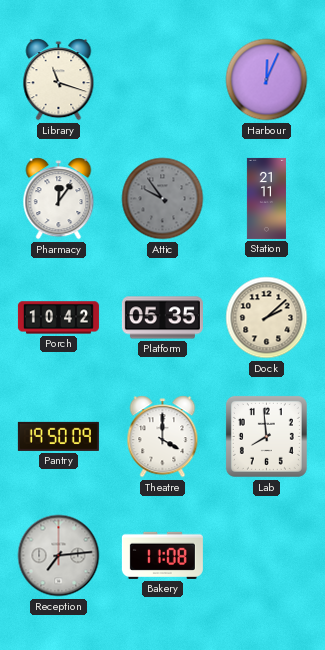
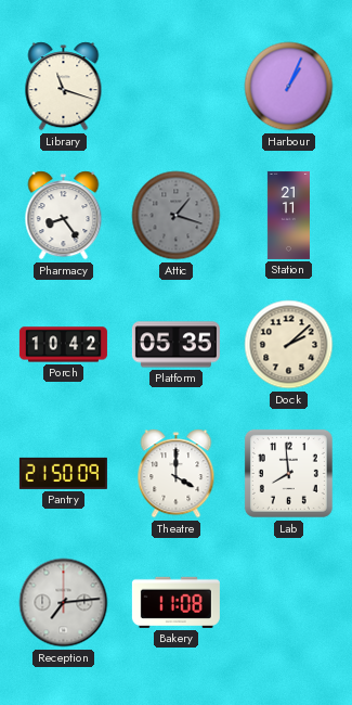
Harbour: 12:04 -> 1:04
Pharmacy: 12:06 -> 8:24
Attic: 9:54 -> 1:18
Pantry: 19:50 -> 21:50
